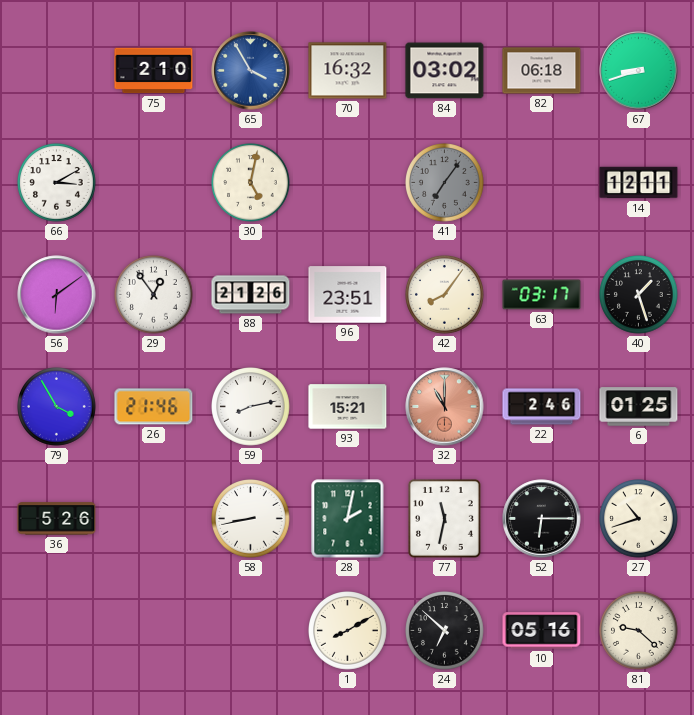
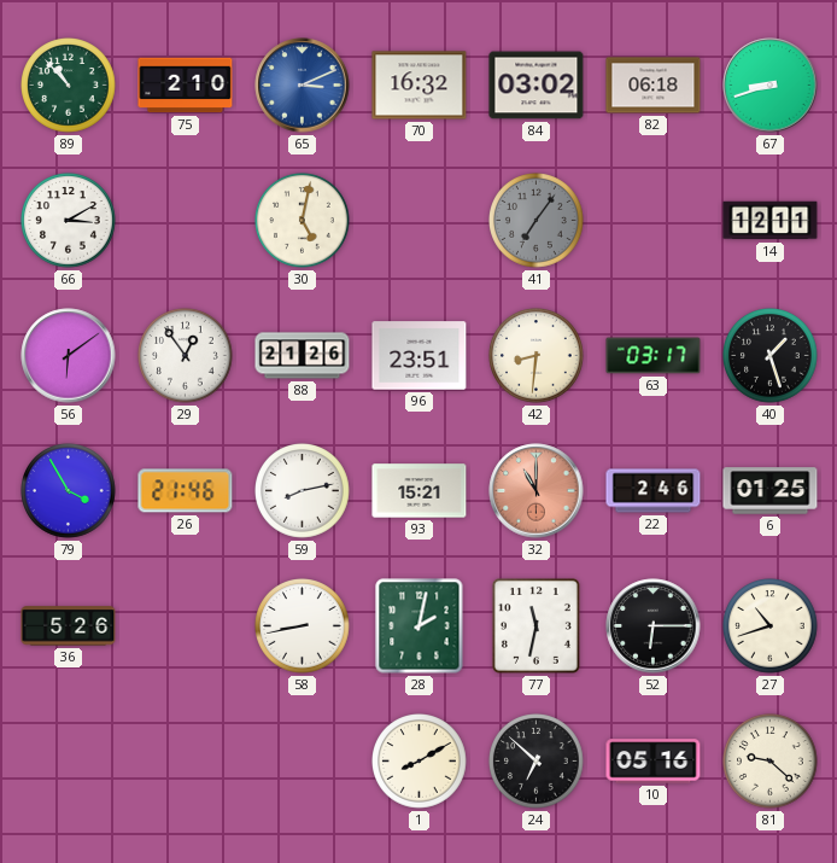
89: none -> 10:53
65: 3:55 -> 3:11
42: 8:06 -> 8:31
